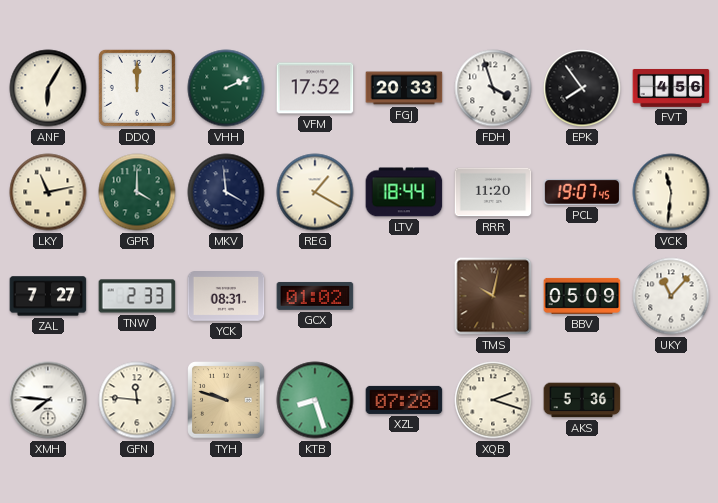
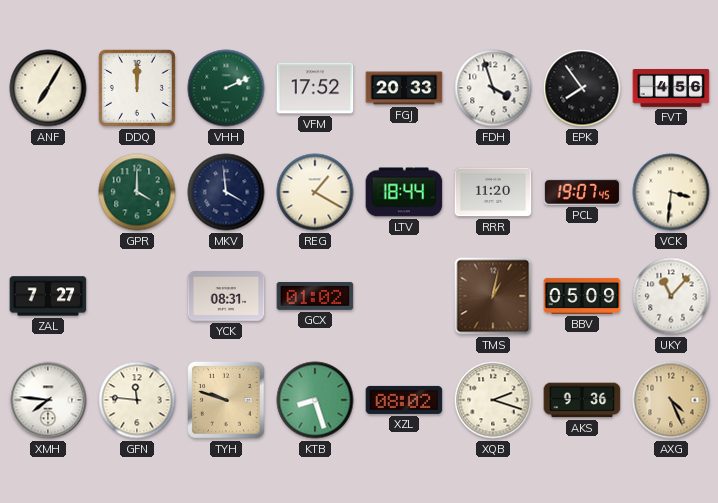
ANF: 6:05 -> 7:05
LKY: 11:13 -> none
VCK: 11:31 -> 3:31
TNW: 2:33 -> none
TMS: 10:02 -> 1:02
XZL: 07:28 -> 08:02
AKS: 5:36 -> 9:36
AXG: none -> 4:26
